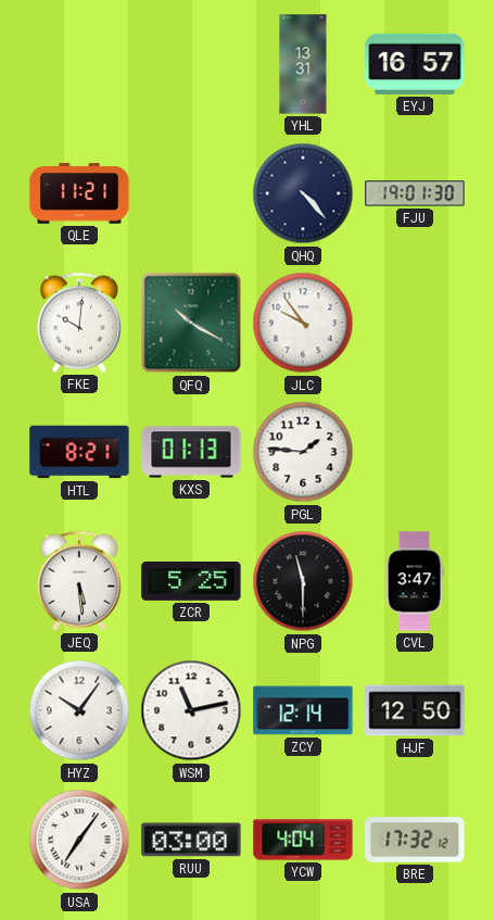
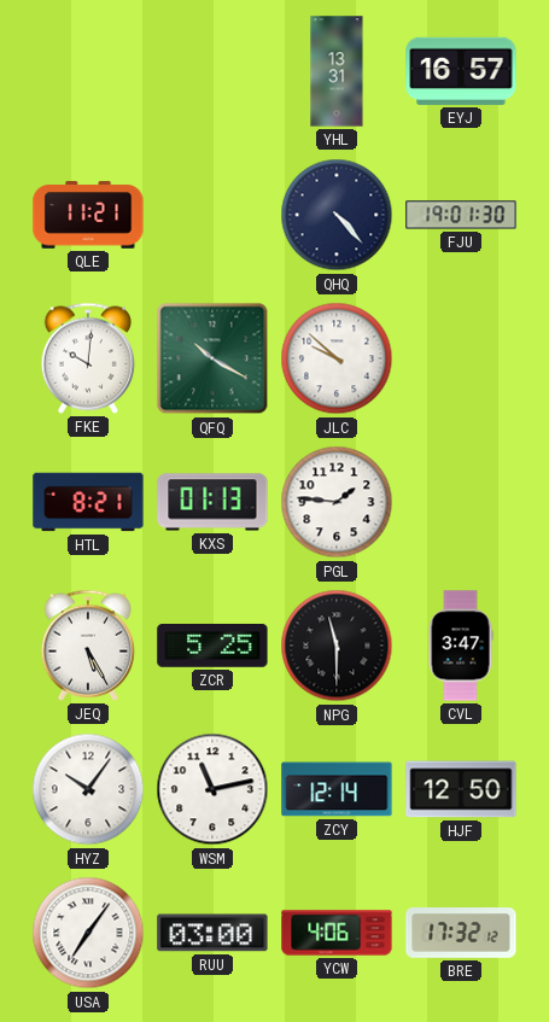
JLC: 9:54 -> 9:52
JEQ: 5:29 -> 5:25
YCW: 4:04 -> 4:06
